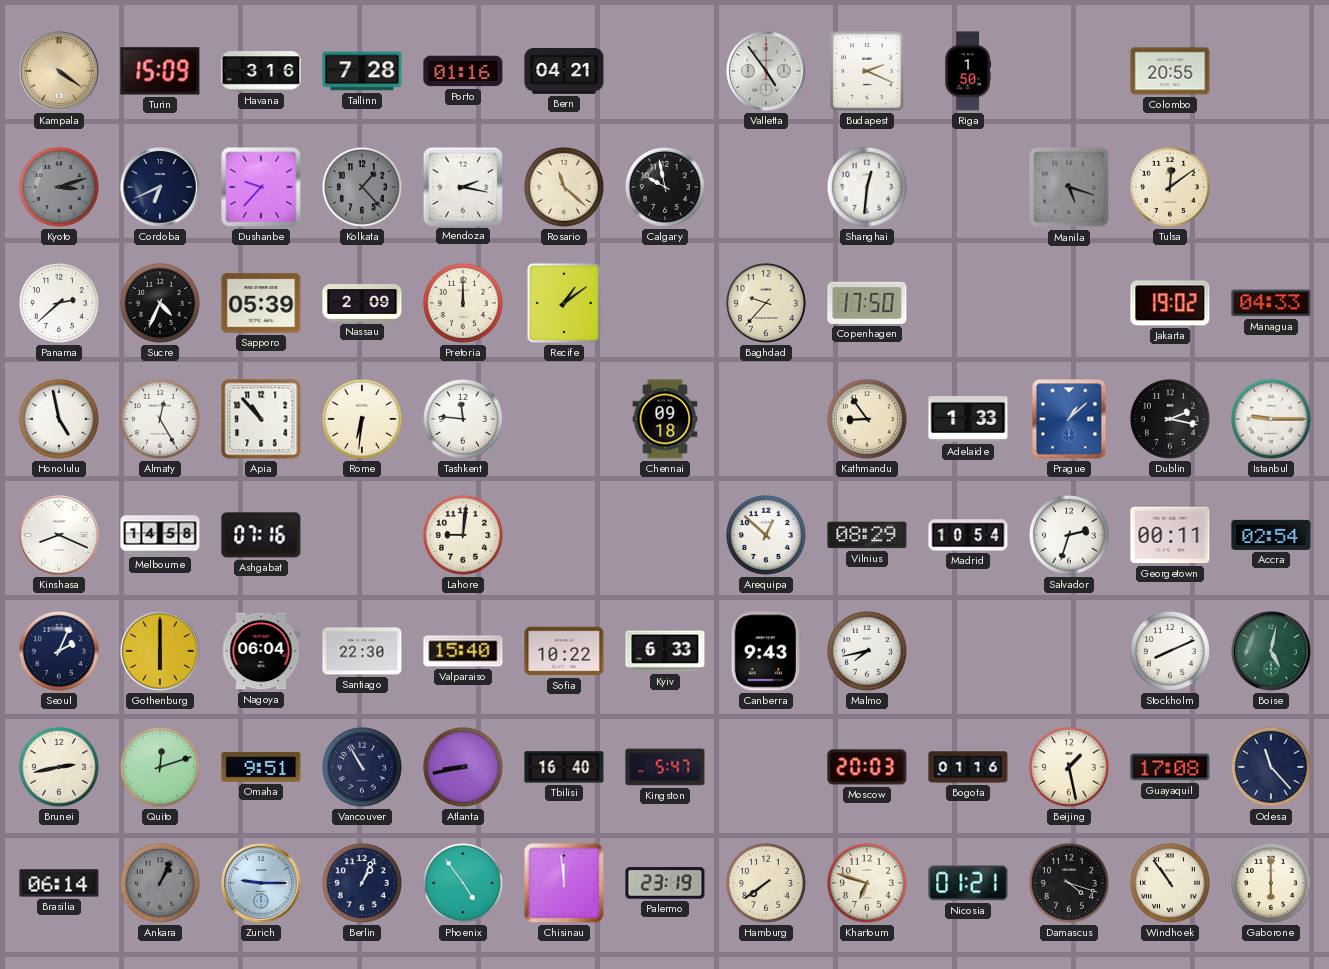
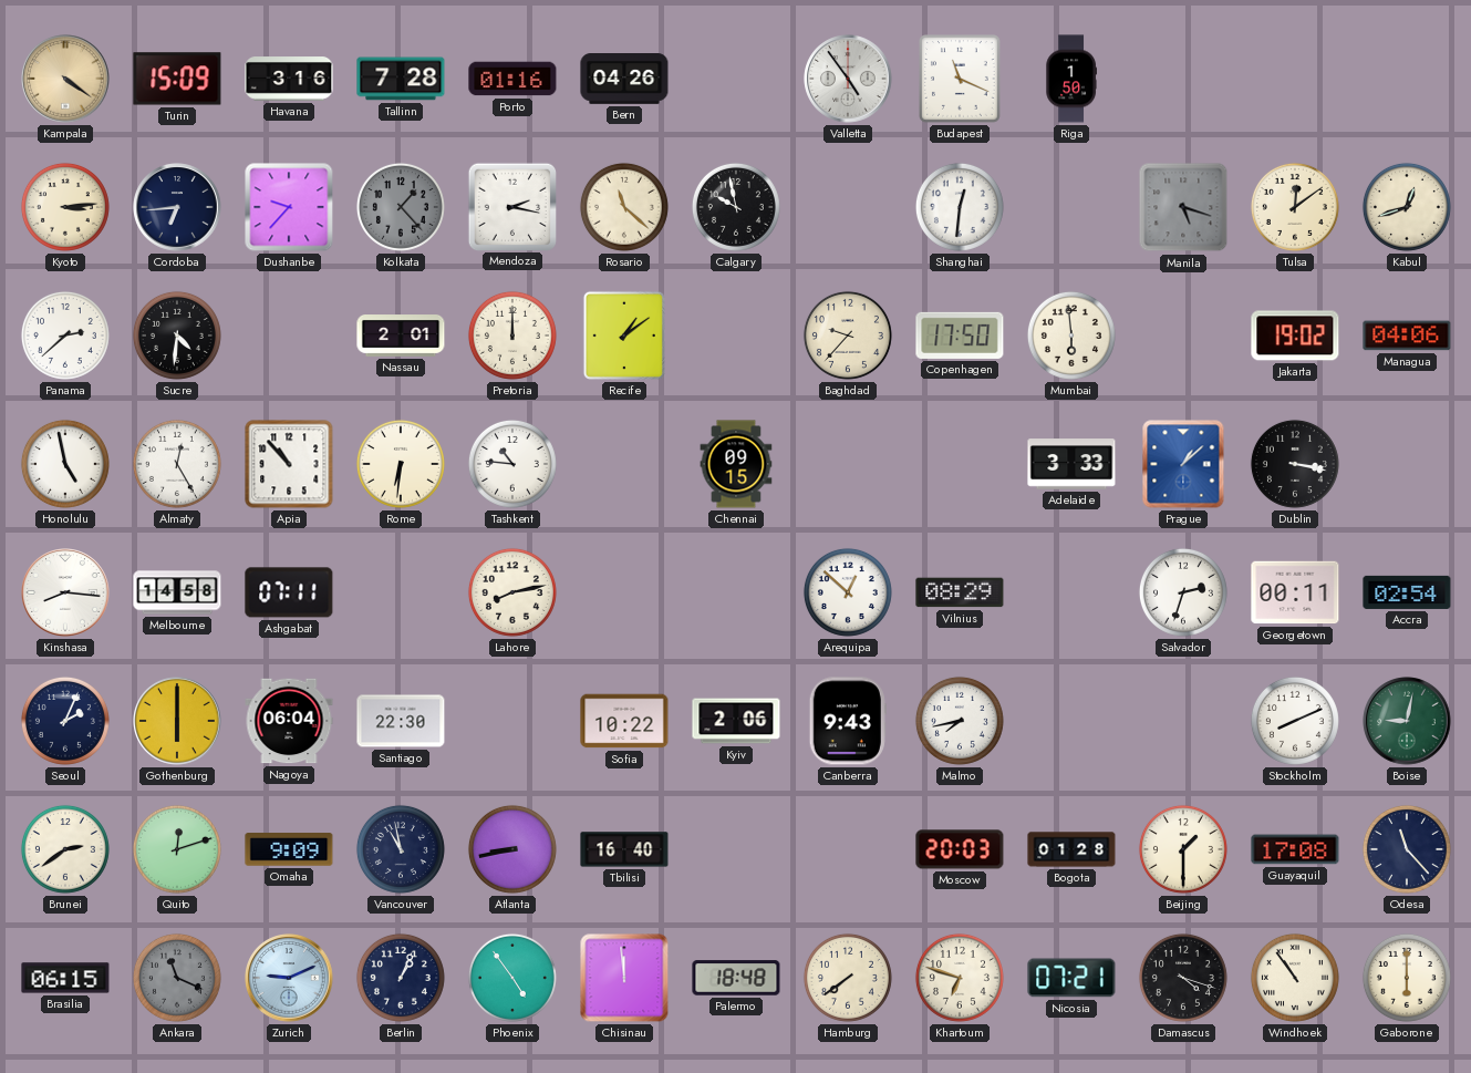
Bern: 04:21 -> 04:26
Budapest: 2:19 -> 11:19
Colombo: 20:55 -> none
Kyoto: 3:12 -> 3:14
Kyoto dial: grey -> cream
Cordoba: 6:41 -> 6:44
Kabul: none -> 12:42
Sucre: 4:34 -> 4:31
Sapporo: 05:39 -> none
Nassau: 2:09 -> 2:01
Mumbai: none -> 5:59
Managua: 04:33 -> 04:06
Tashkent: 11:46 -> 10:46
Chennai: 09:18 -> 09:15
Kathmandu: 8:54 -> none
Adelaide: 1:33 -> 3:33
Dublin: 2:17 -> 3:17
Istanbul: 9:15 -> none
Kinshasa: 8:19 -> 8:16
Ashgabat: 07:16 -> 07:11
Lahore: 9:01 -> 8:13
Madrid: 10:54 -> none
Valparaiso: 15:40 -> none
Kyiv: 6:33 -> 2:06
Boise: 5:02 -> 9:02
Brunei: 2:43 -> 2:39
Omaha: 9:51 -> 9:09
Vancouver: 10:55 -> 10:58
Kingston: 5:47 -> none
Bogota: 01:16 -> 01:28
Beijing: 1:28 -> 1:30
Brasilia: 06:14 -> 06:15
Ankara: 1:04 -> 11:19
Zurich: 9:15 -> 9:11
Palermo: 23:19 -> 18:48
Nicosia: 01:21 -> 07:21
